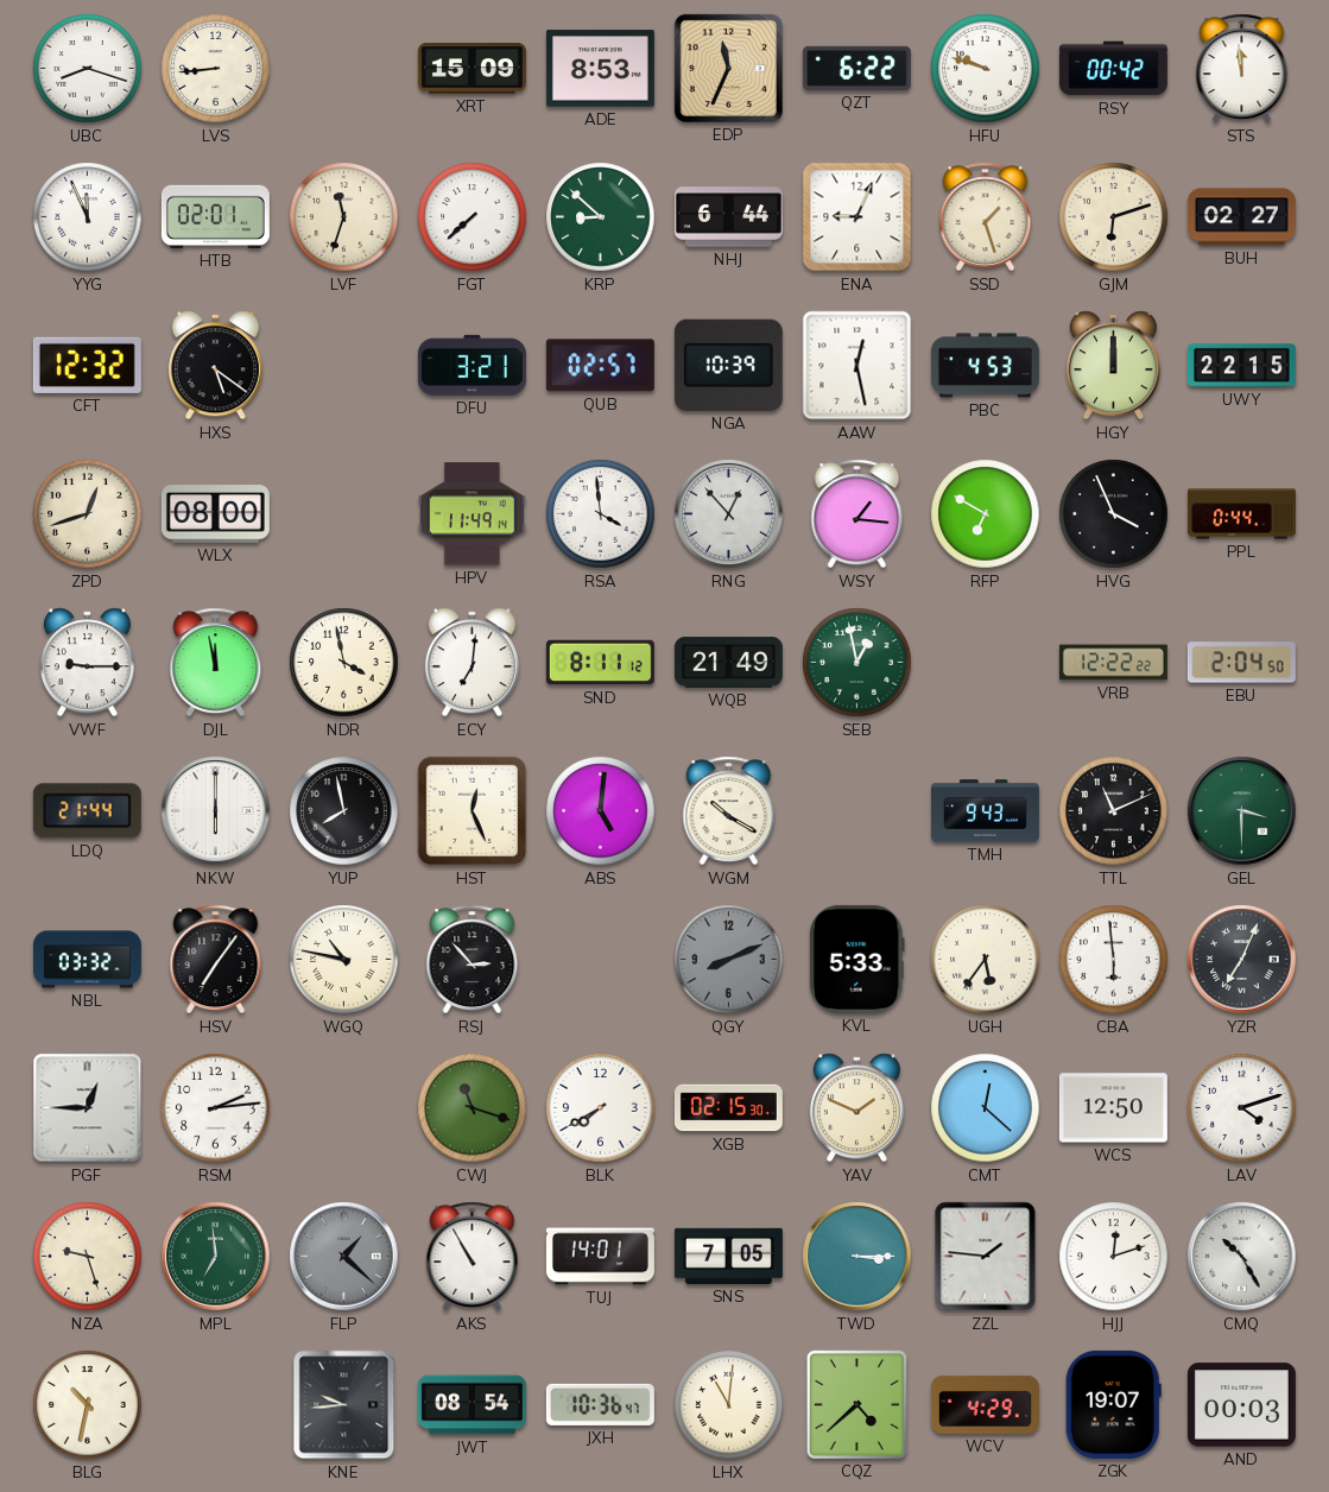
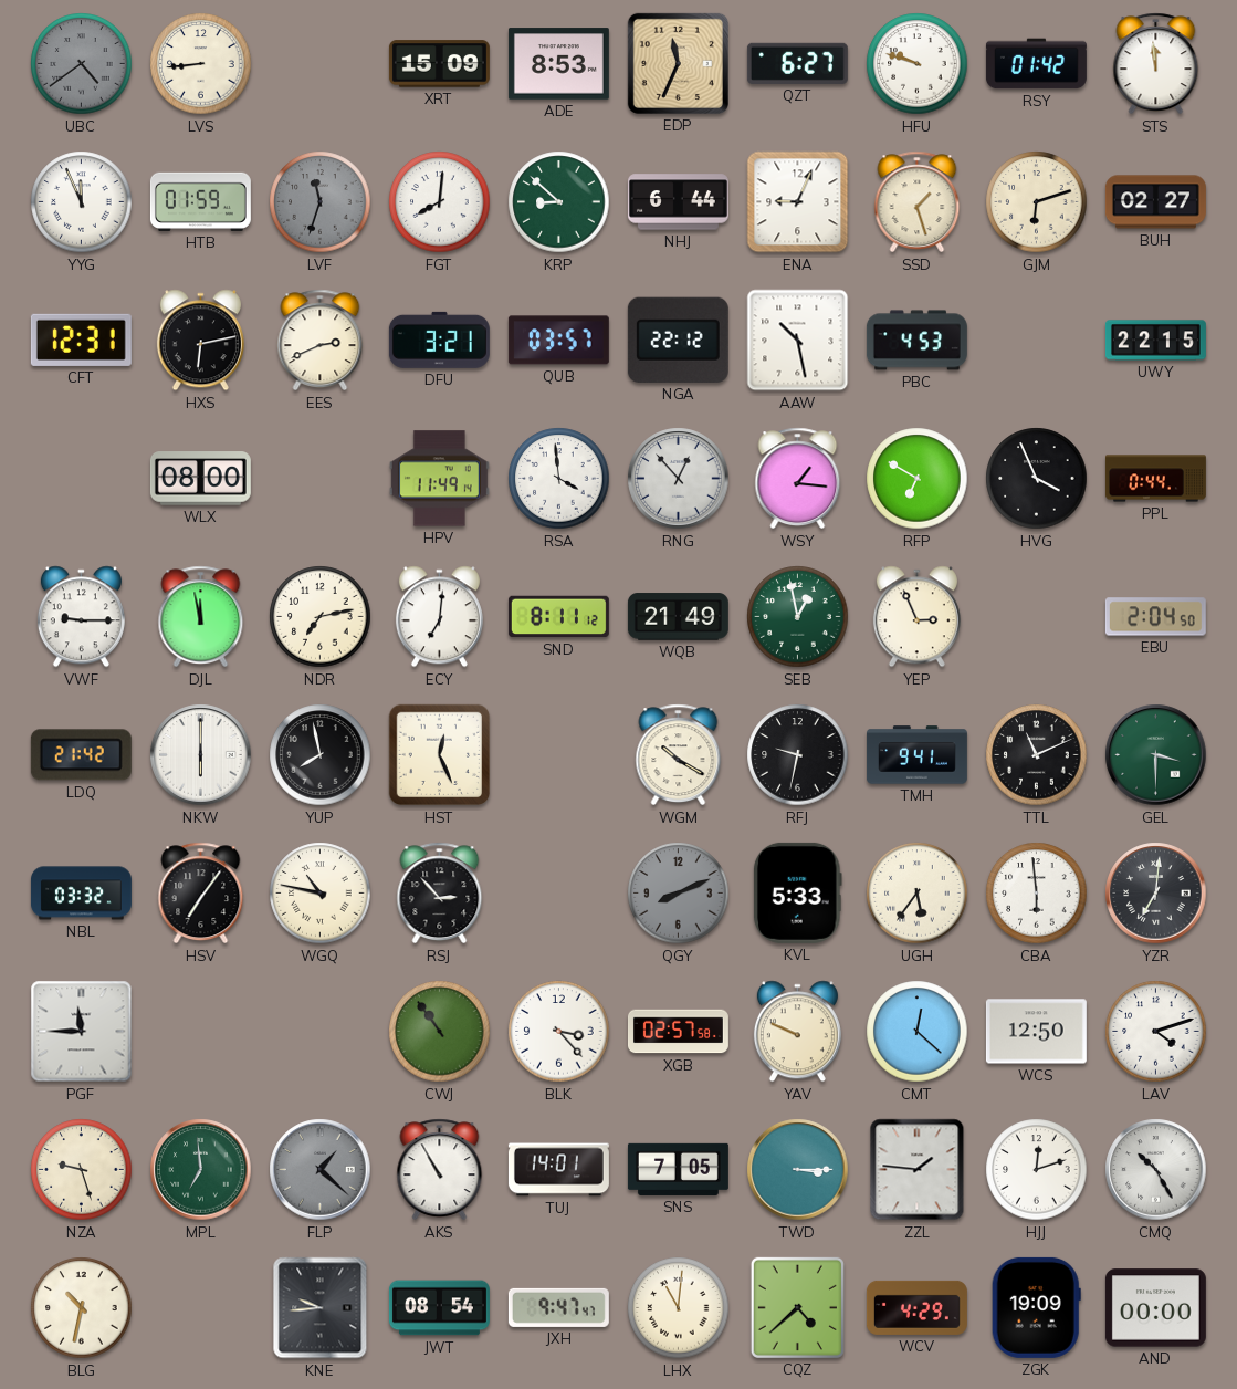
UBC: 8:18 -> 4:39
UBC dial: white -> grey
QZT: 6:22 -> 6:27
RSY: 00:42 -> 01:42
HTB: 02:01 -> 01:59
LVF dial: cream -> grey
FGT: 7:38 -> 8:01
CFT: 12:32 -> 12:31
HXS: 5:21 -> 6:13
EES: none -> 2:41
QUB: 02:57 -> 03:57
NGA: 10:39 -> 22:12
AAW: 12:28 -> 10:28
HGY: 12:00 -> none
ZPD: 12:42 -> none
NDR: 3:58 -> 7:13
YEP: none -> 2:56
VRB: 12:22 -> none
LDQ: 21:44 -> 21:42
ABS: 5:01 -> none
RFJ: none -> 9:32
TMH: 9:43 -> 9:41
YZR: 7:04 -> 7:01
PGF: 12:45 -> 11:45
RSM: 2:14 -> none
CWJ: 11:18 -> 10:54
BLK: 7:40 -> 3:23
XGB: 02:15 -> 02:57
YAV: 1:49 -> 9:49
JXH: 10:36 -> 9:47
ZGK: 19:07 -> 19:09
AND: 00:03 -> 00:00
